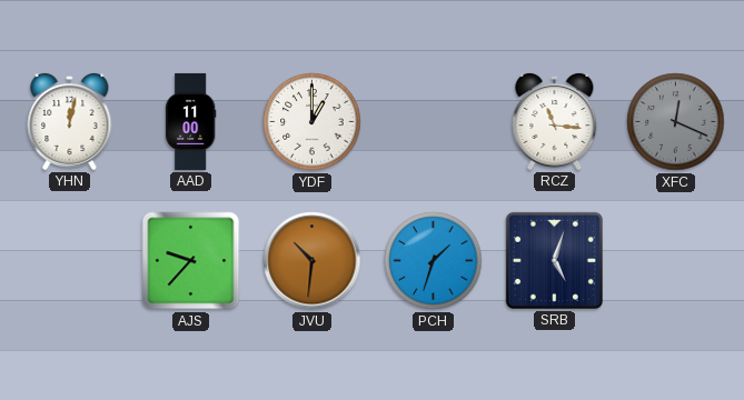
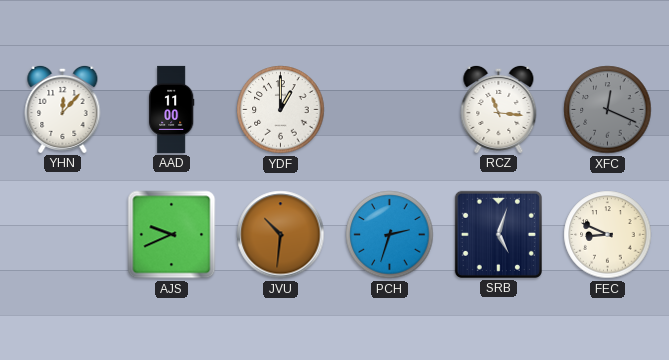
YHN: 12:02 -> 12:07
AJS: 9:37 -> 9:41
PCH: 1:33 -> 2:33
FEC: none -> 8:49
